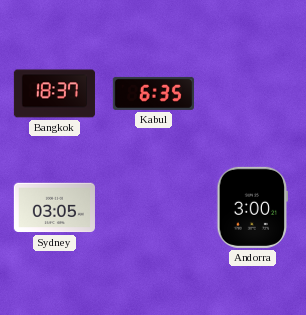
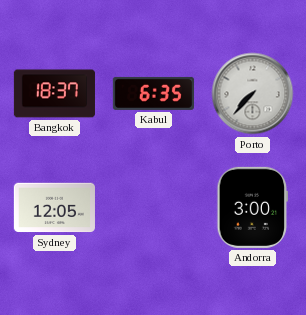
Porto: none -> 7:37
Sydney: 03:05 -> 12:05
